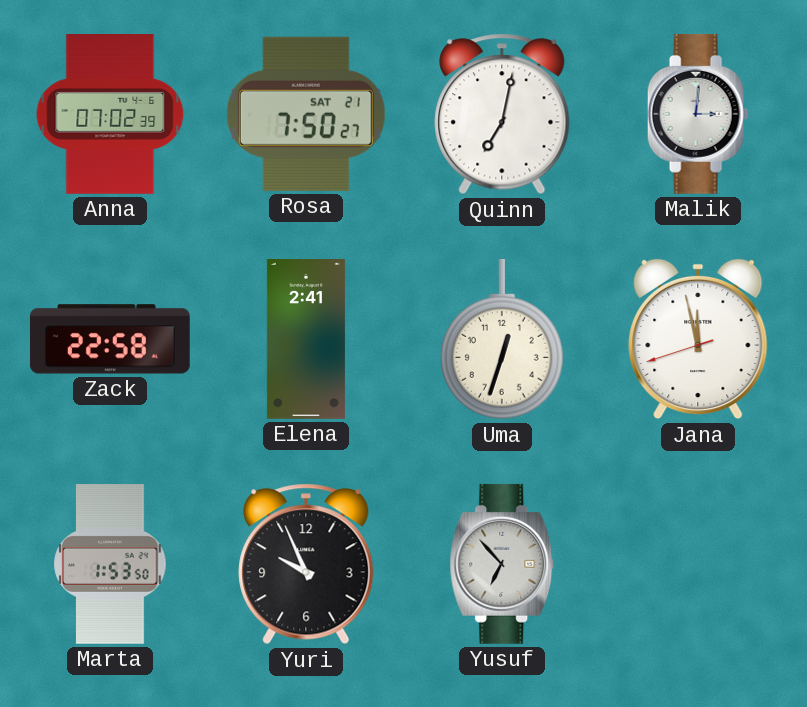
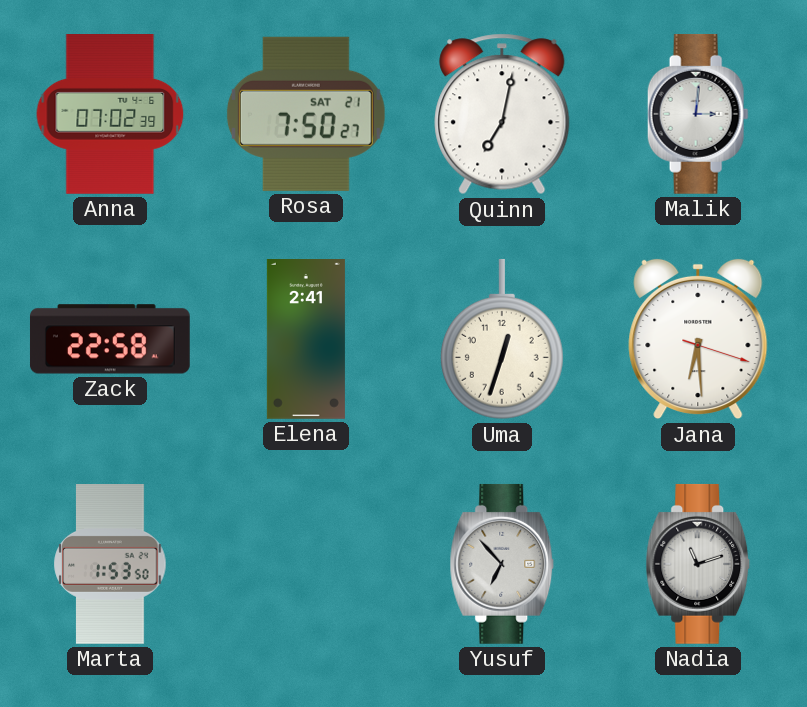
Jana: 11:57 -> 6:29
Yuri: 9:56 -> none
Nadia: none -> 11:12
